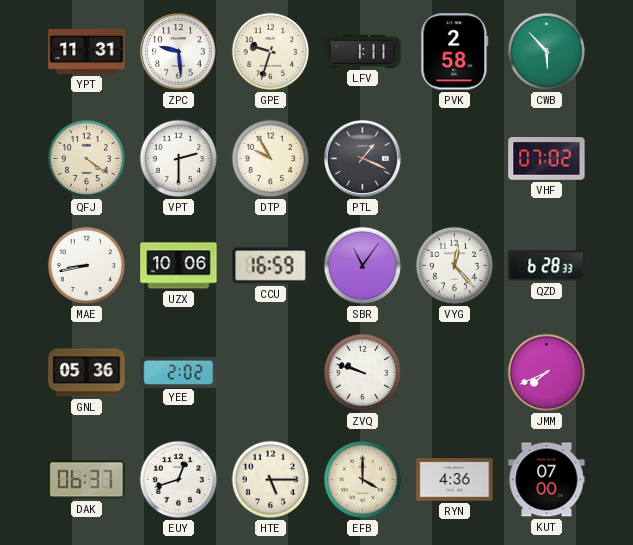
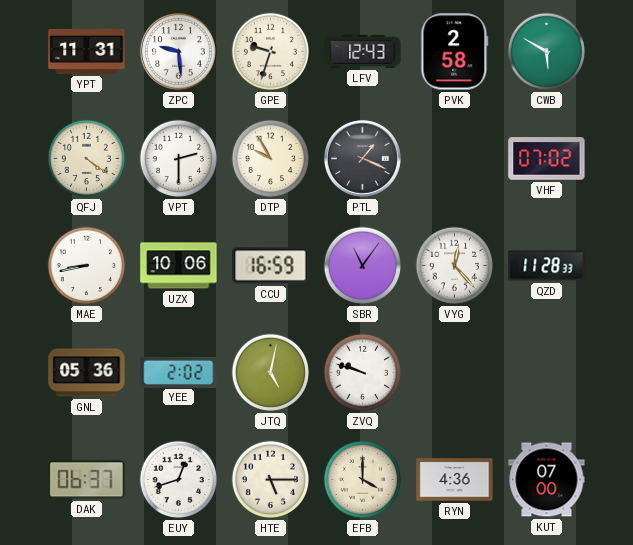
LFV: 1:11 -> 12:43
CWB: 5:53 -> 5:50
QZD: 6:28 -> 11:28
JTQ: none -> 5:02
JMM: 7:41 -> none
